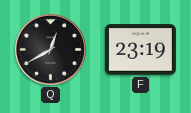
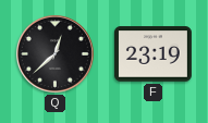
Q: 12:40 -> 12:38
